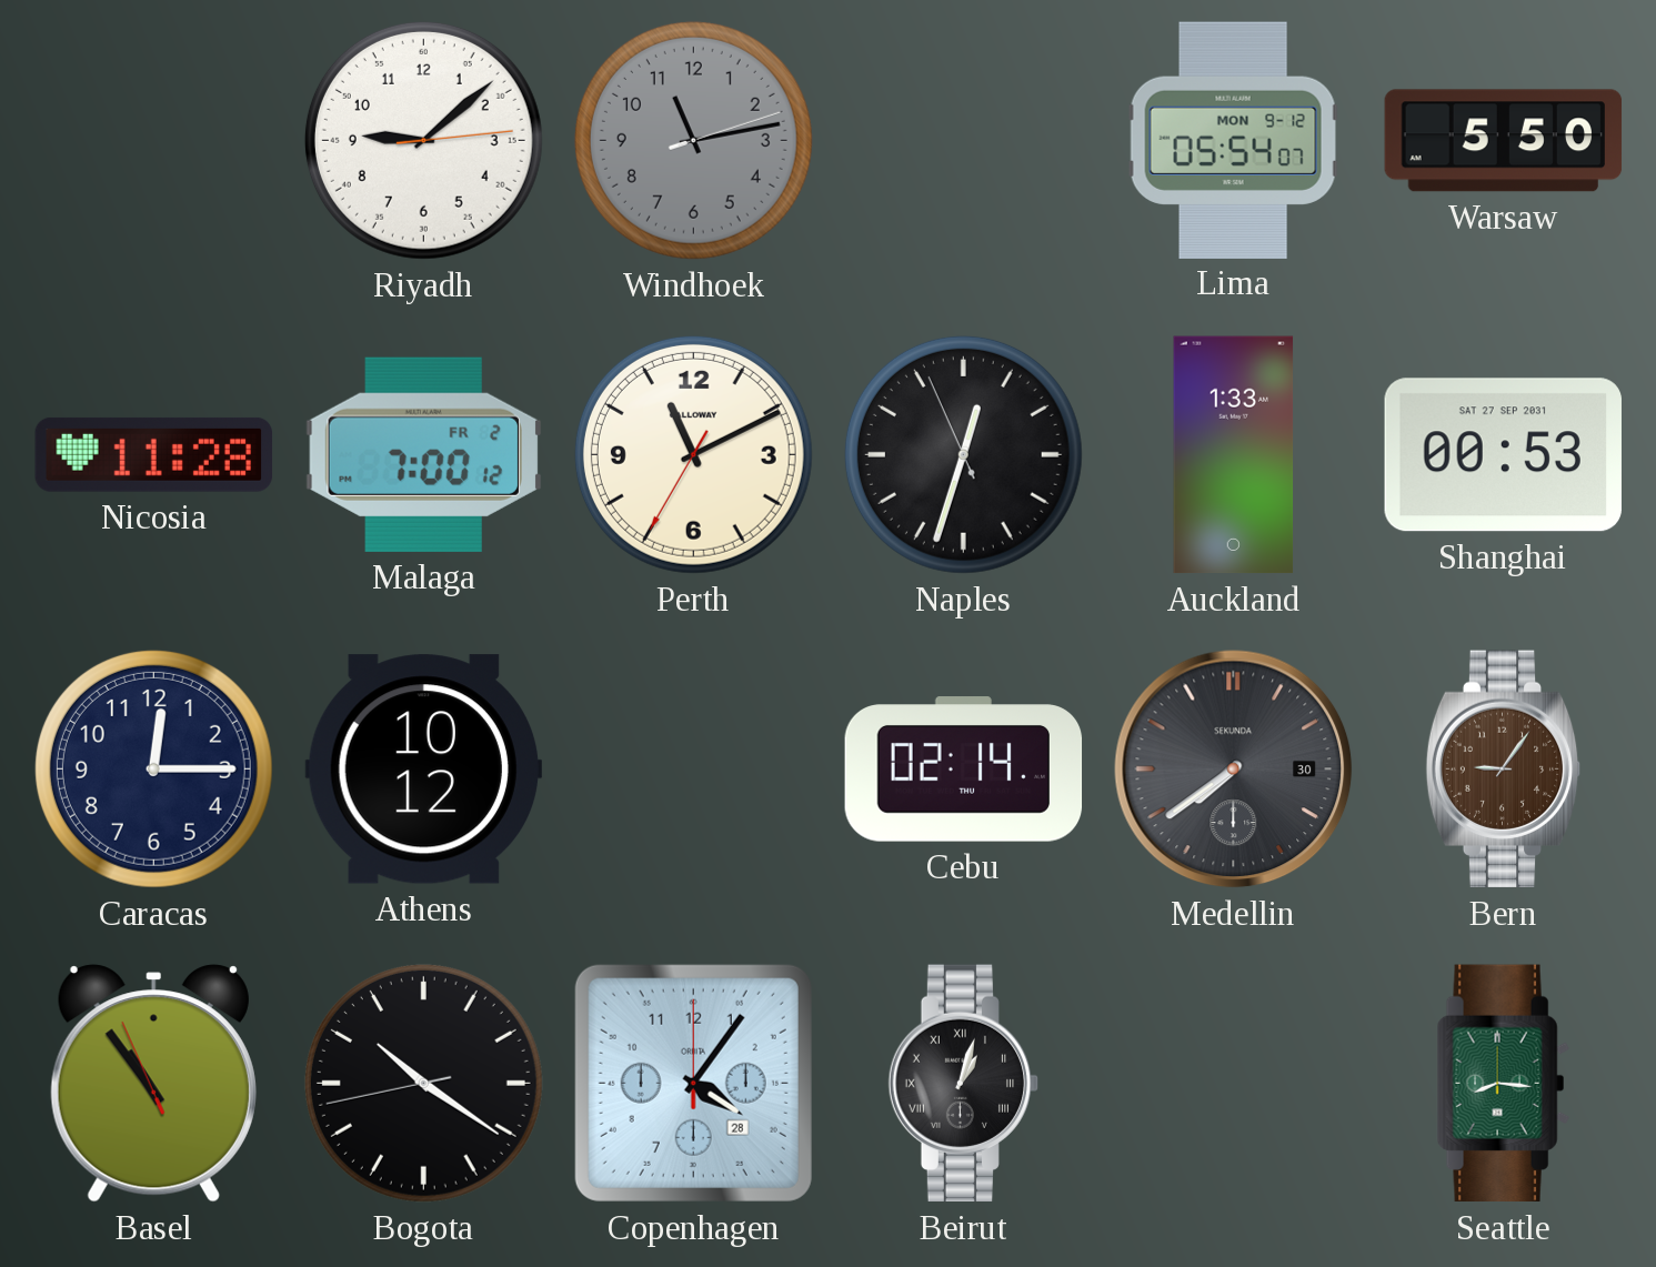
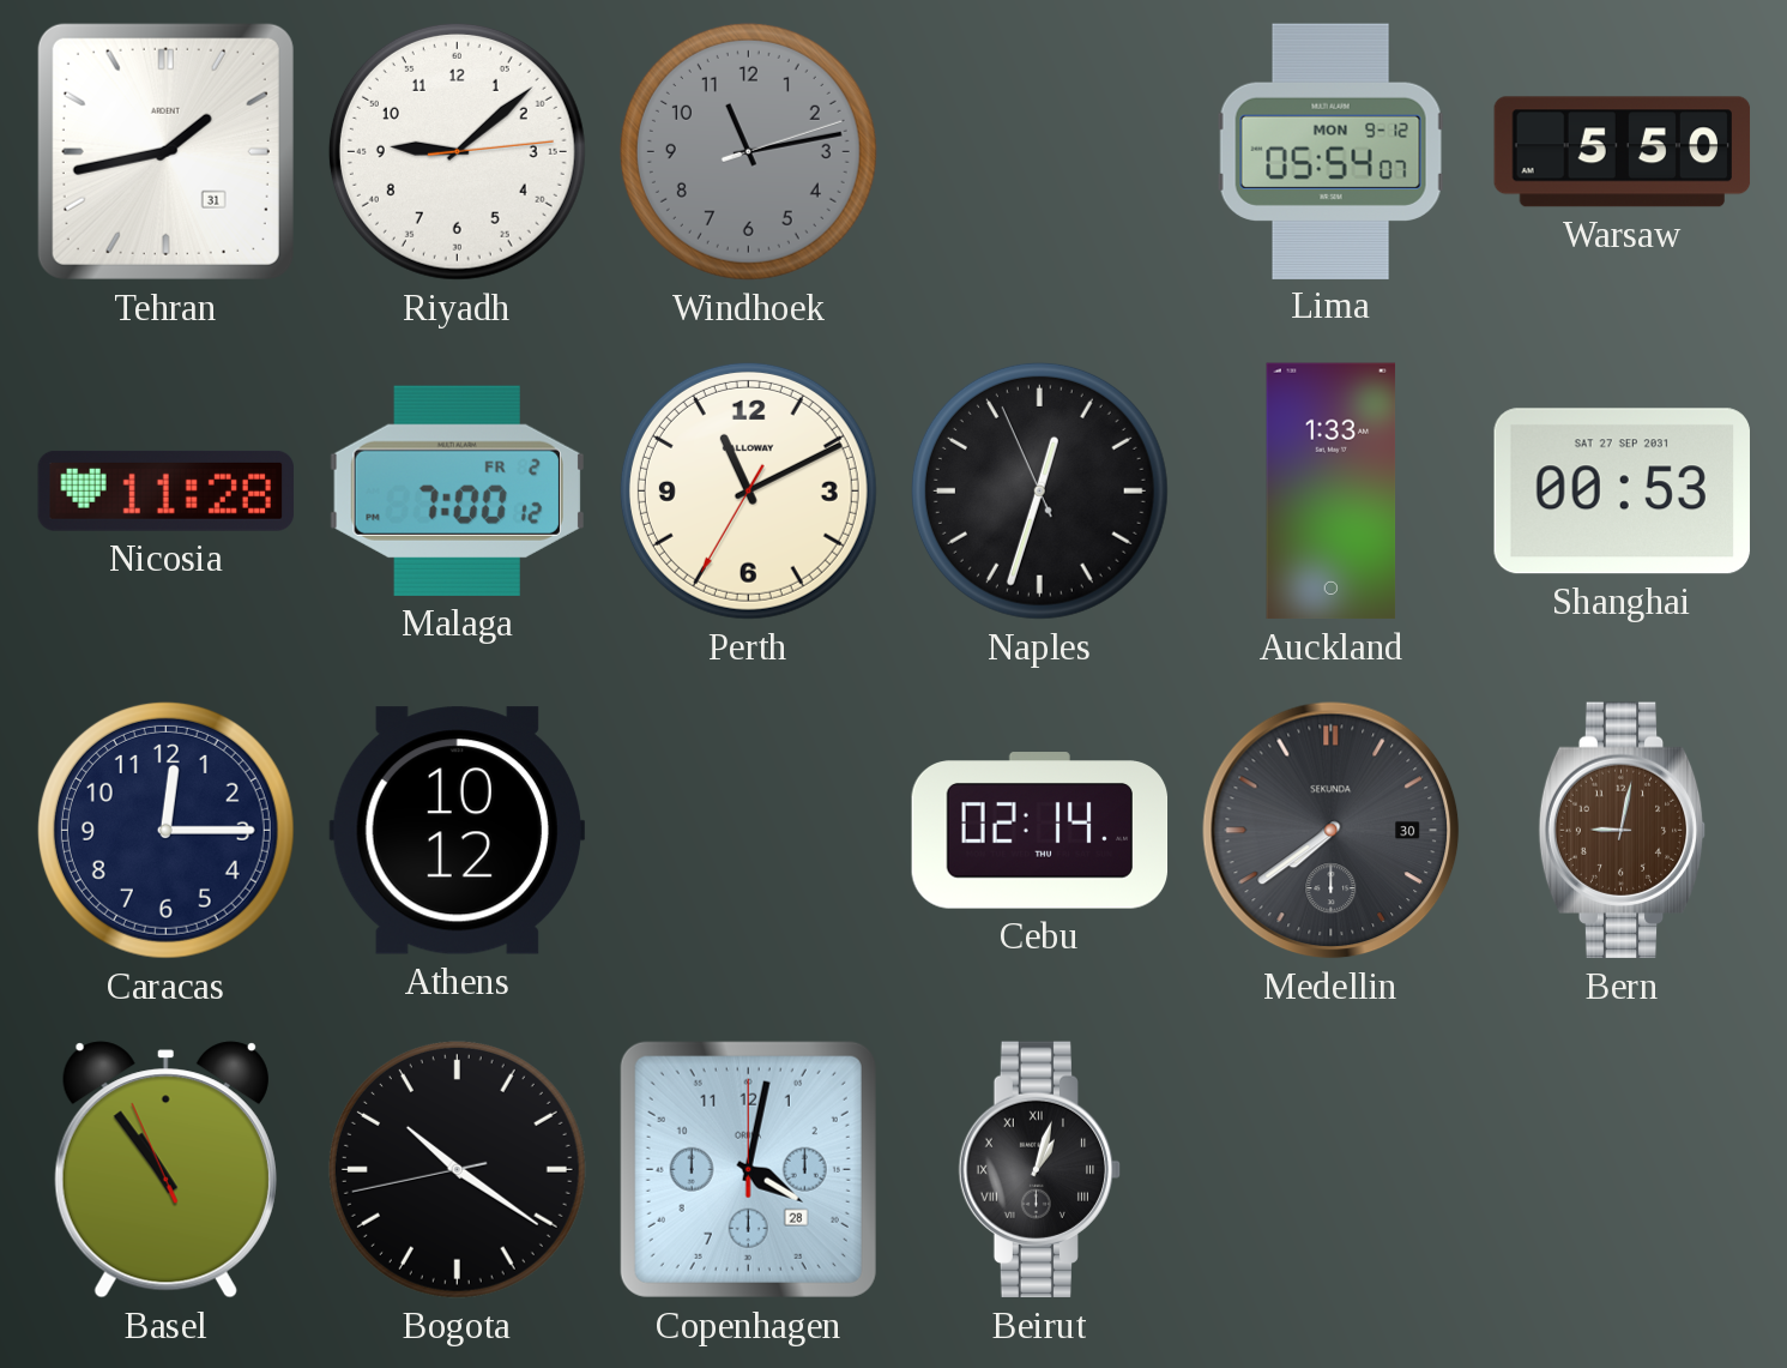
Tehran: none -> 1:43
Bern: 9:06 -> 9:02
Copenhagen: 4:06 -> 4:02
Seattle: 8:16 -> none
